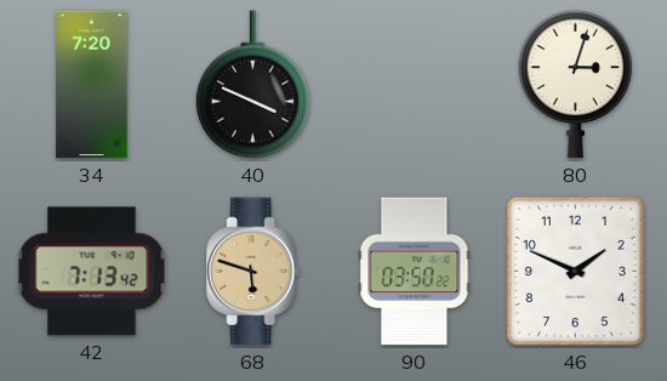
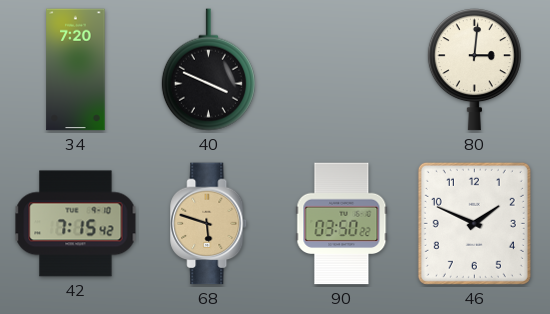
80: 3:03 -> 3:01
42: 7:13 -> 7:15
